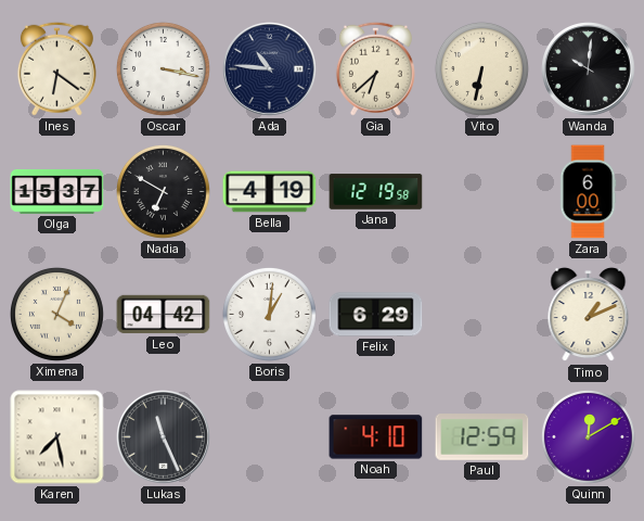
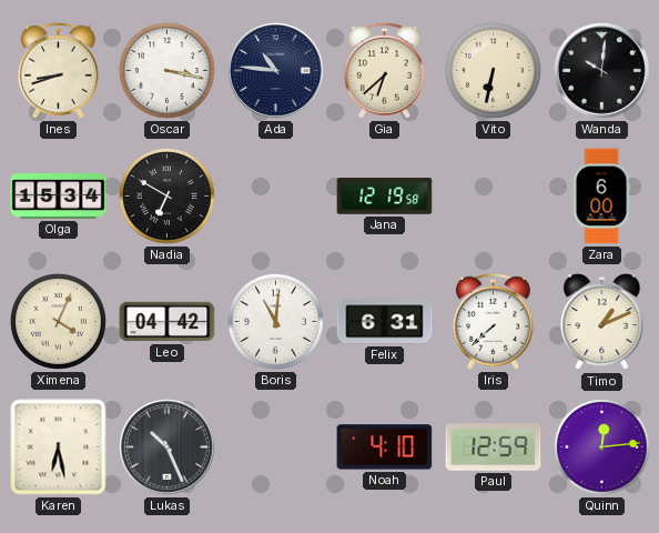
Ines: 6:21 -> 8:42
Olga: 15:37 -> 15:34
Bella: 4:19 -> none
Boris: 1:01 -> 11:01
Felix: 6:29 -> 6:31
Iris: none -> 7:38
Karen: 7:28 -> 6:28
Lukas: 11:26 -> 10:26
Quinn: 12:10 -> 12:14
